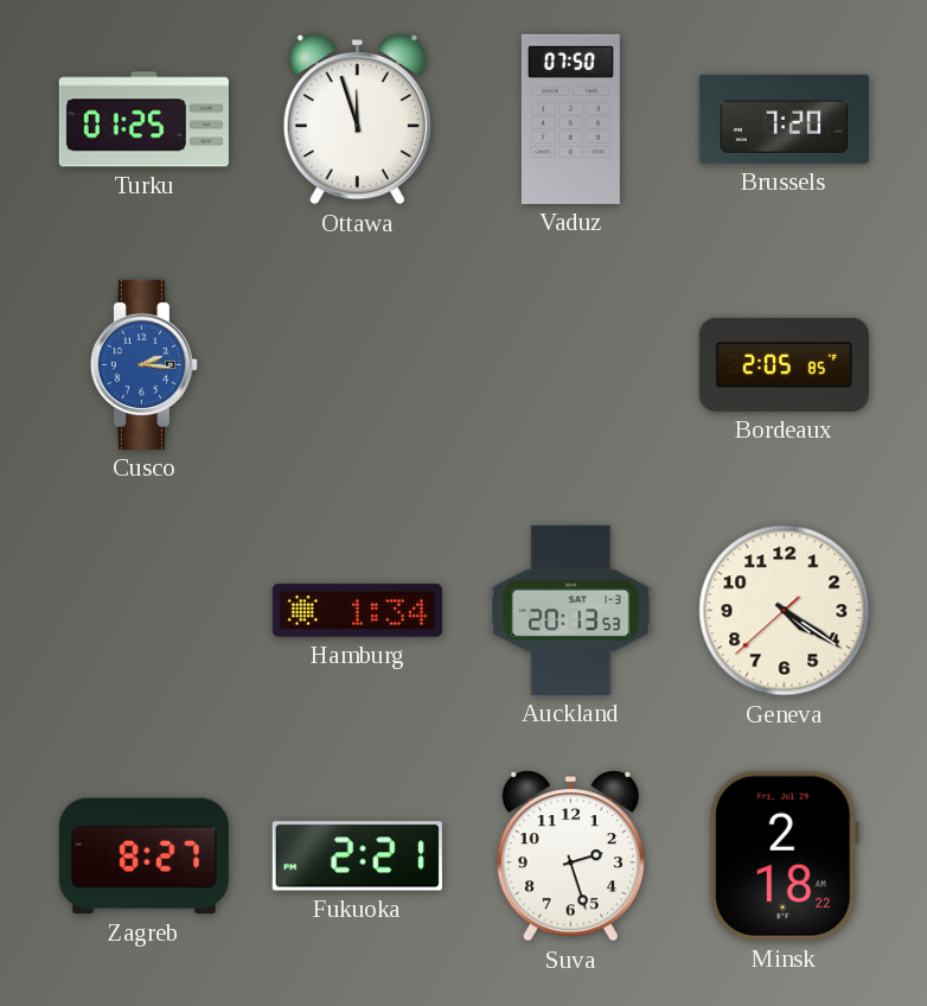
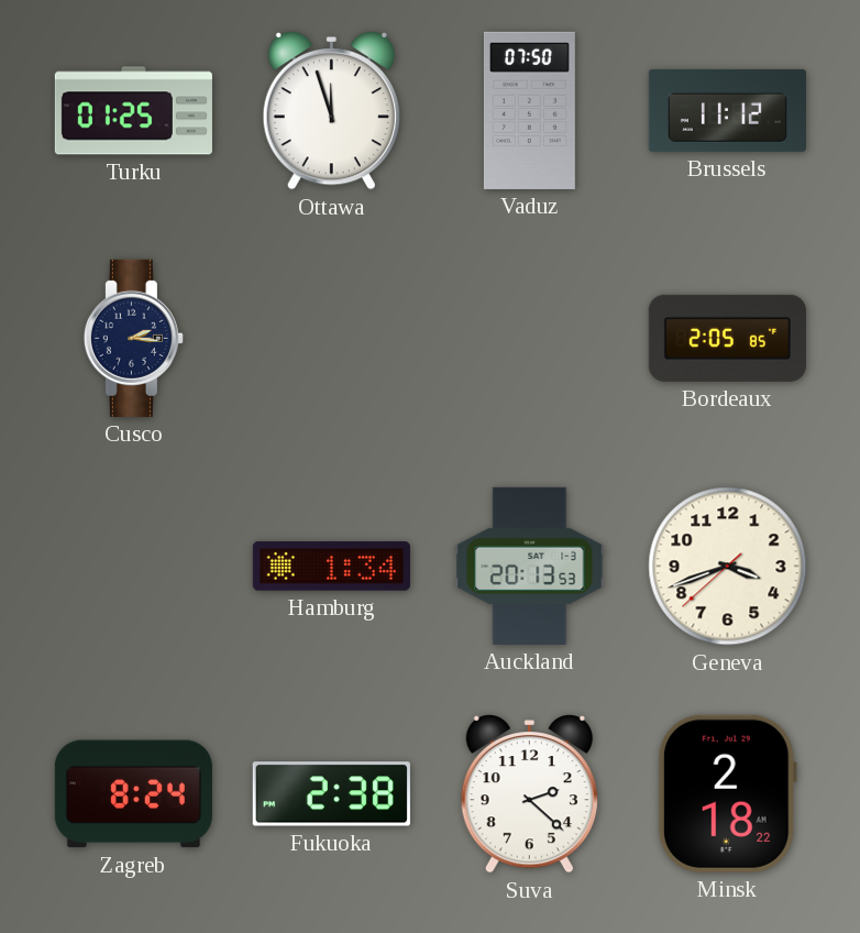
Brussels: 7:20 -> 11:12
Cusco dial: blue -> navy
Geneva: 4:20 -> 3:41
Zagreb: 8:27 -> 8:24
Fukuoka: 2:21 -> 2:38
Suva: 2:27 -> 2:22
